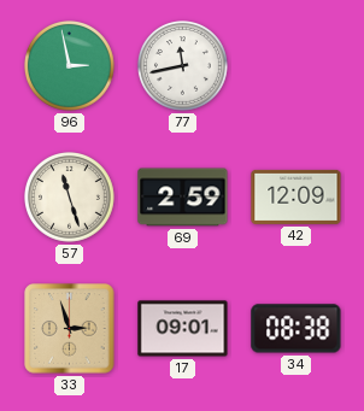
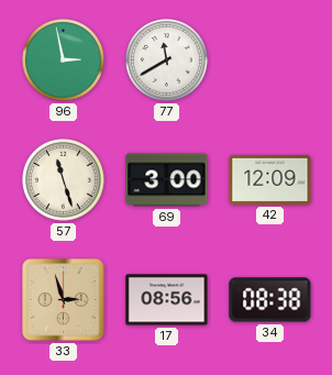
77: 11:43 -> 11:40
69: 2:59 -> 3:00
17: 09:01 -> 08:56
